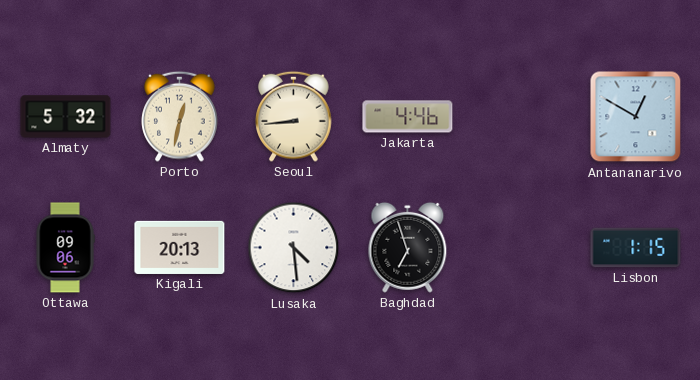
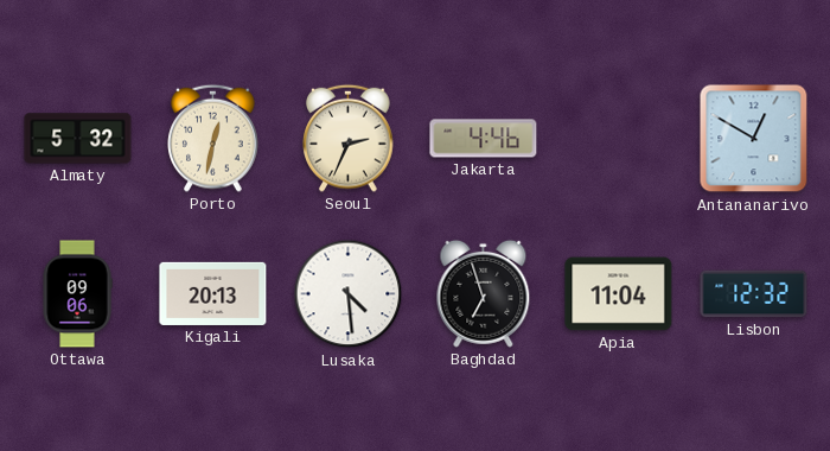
Seoul: 8:44 -> 2:34
Apia: none -> 11:04
Lisbon: 1:15 -> 12:32
